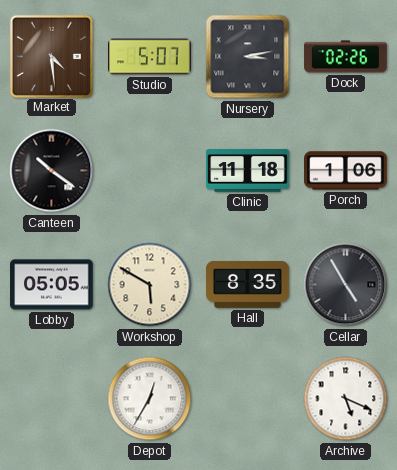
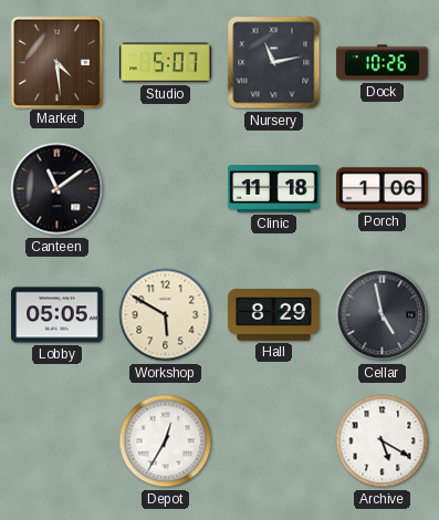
Nursery: 3:13 -> 11:13
Dock: 02:26 -> 10:26
Canteen: 10:21 -> 11:09
Hall: 8:35 -> 8:29
Cellar: 4:55 -> 4:58
Archive: 5:19 -> 5:20
